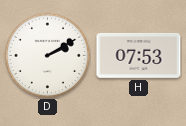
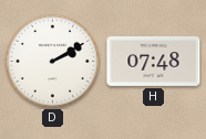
H: 07:53 -> 07:48
